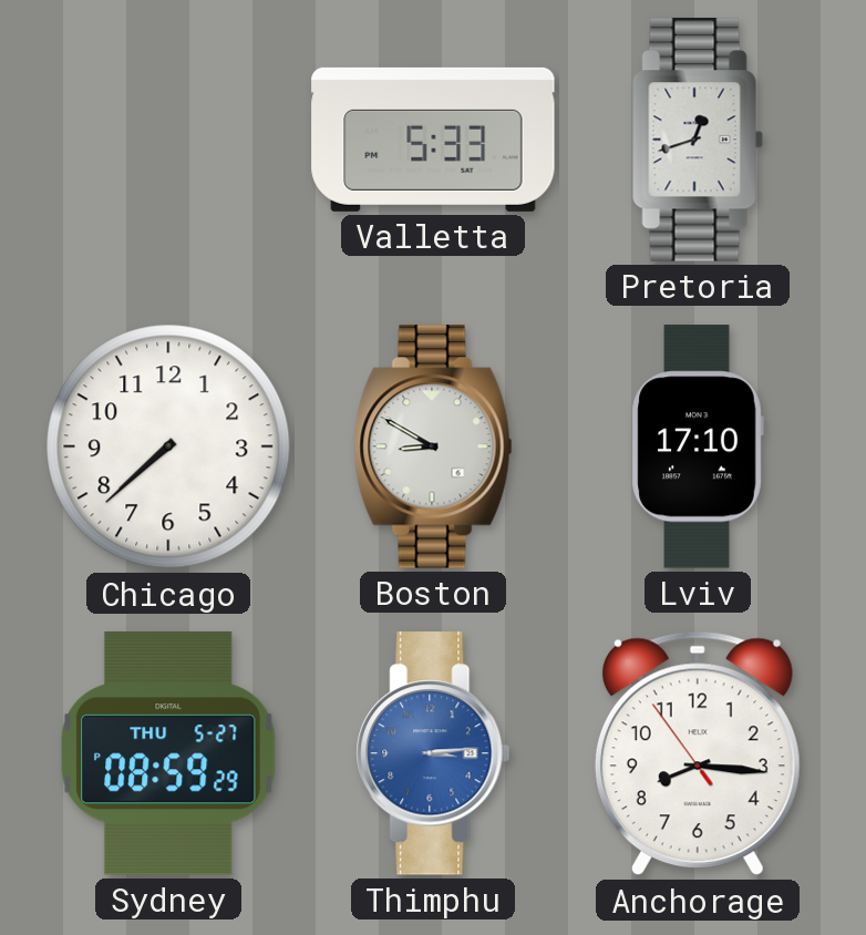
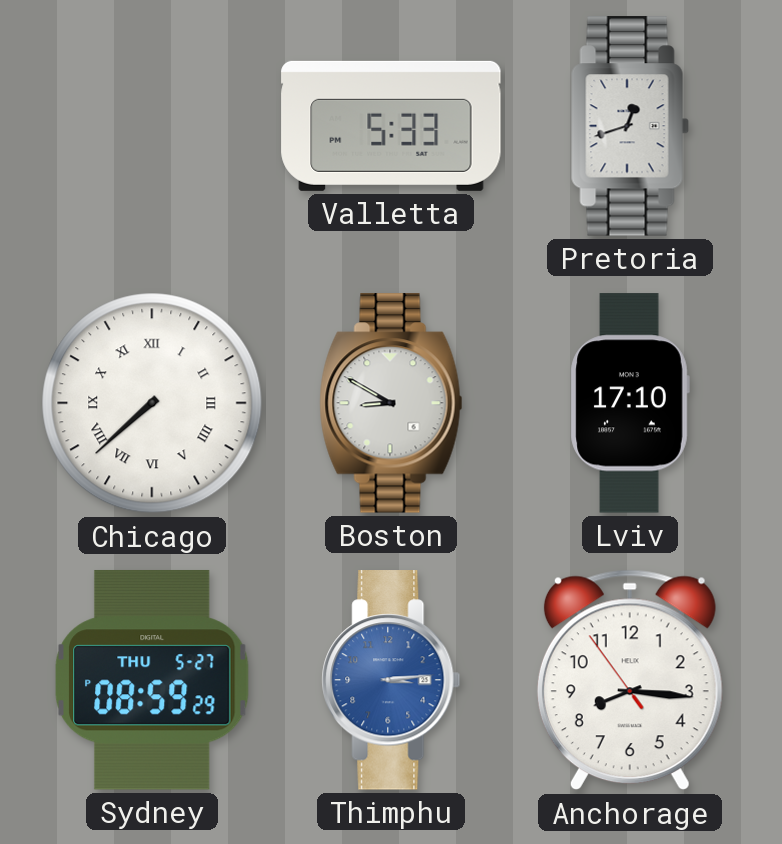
Chicago numerals: Arabic -> Roman
